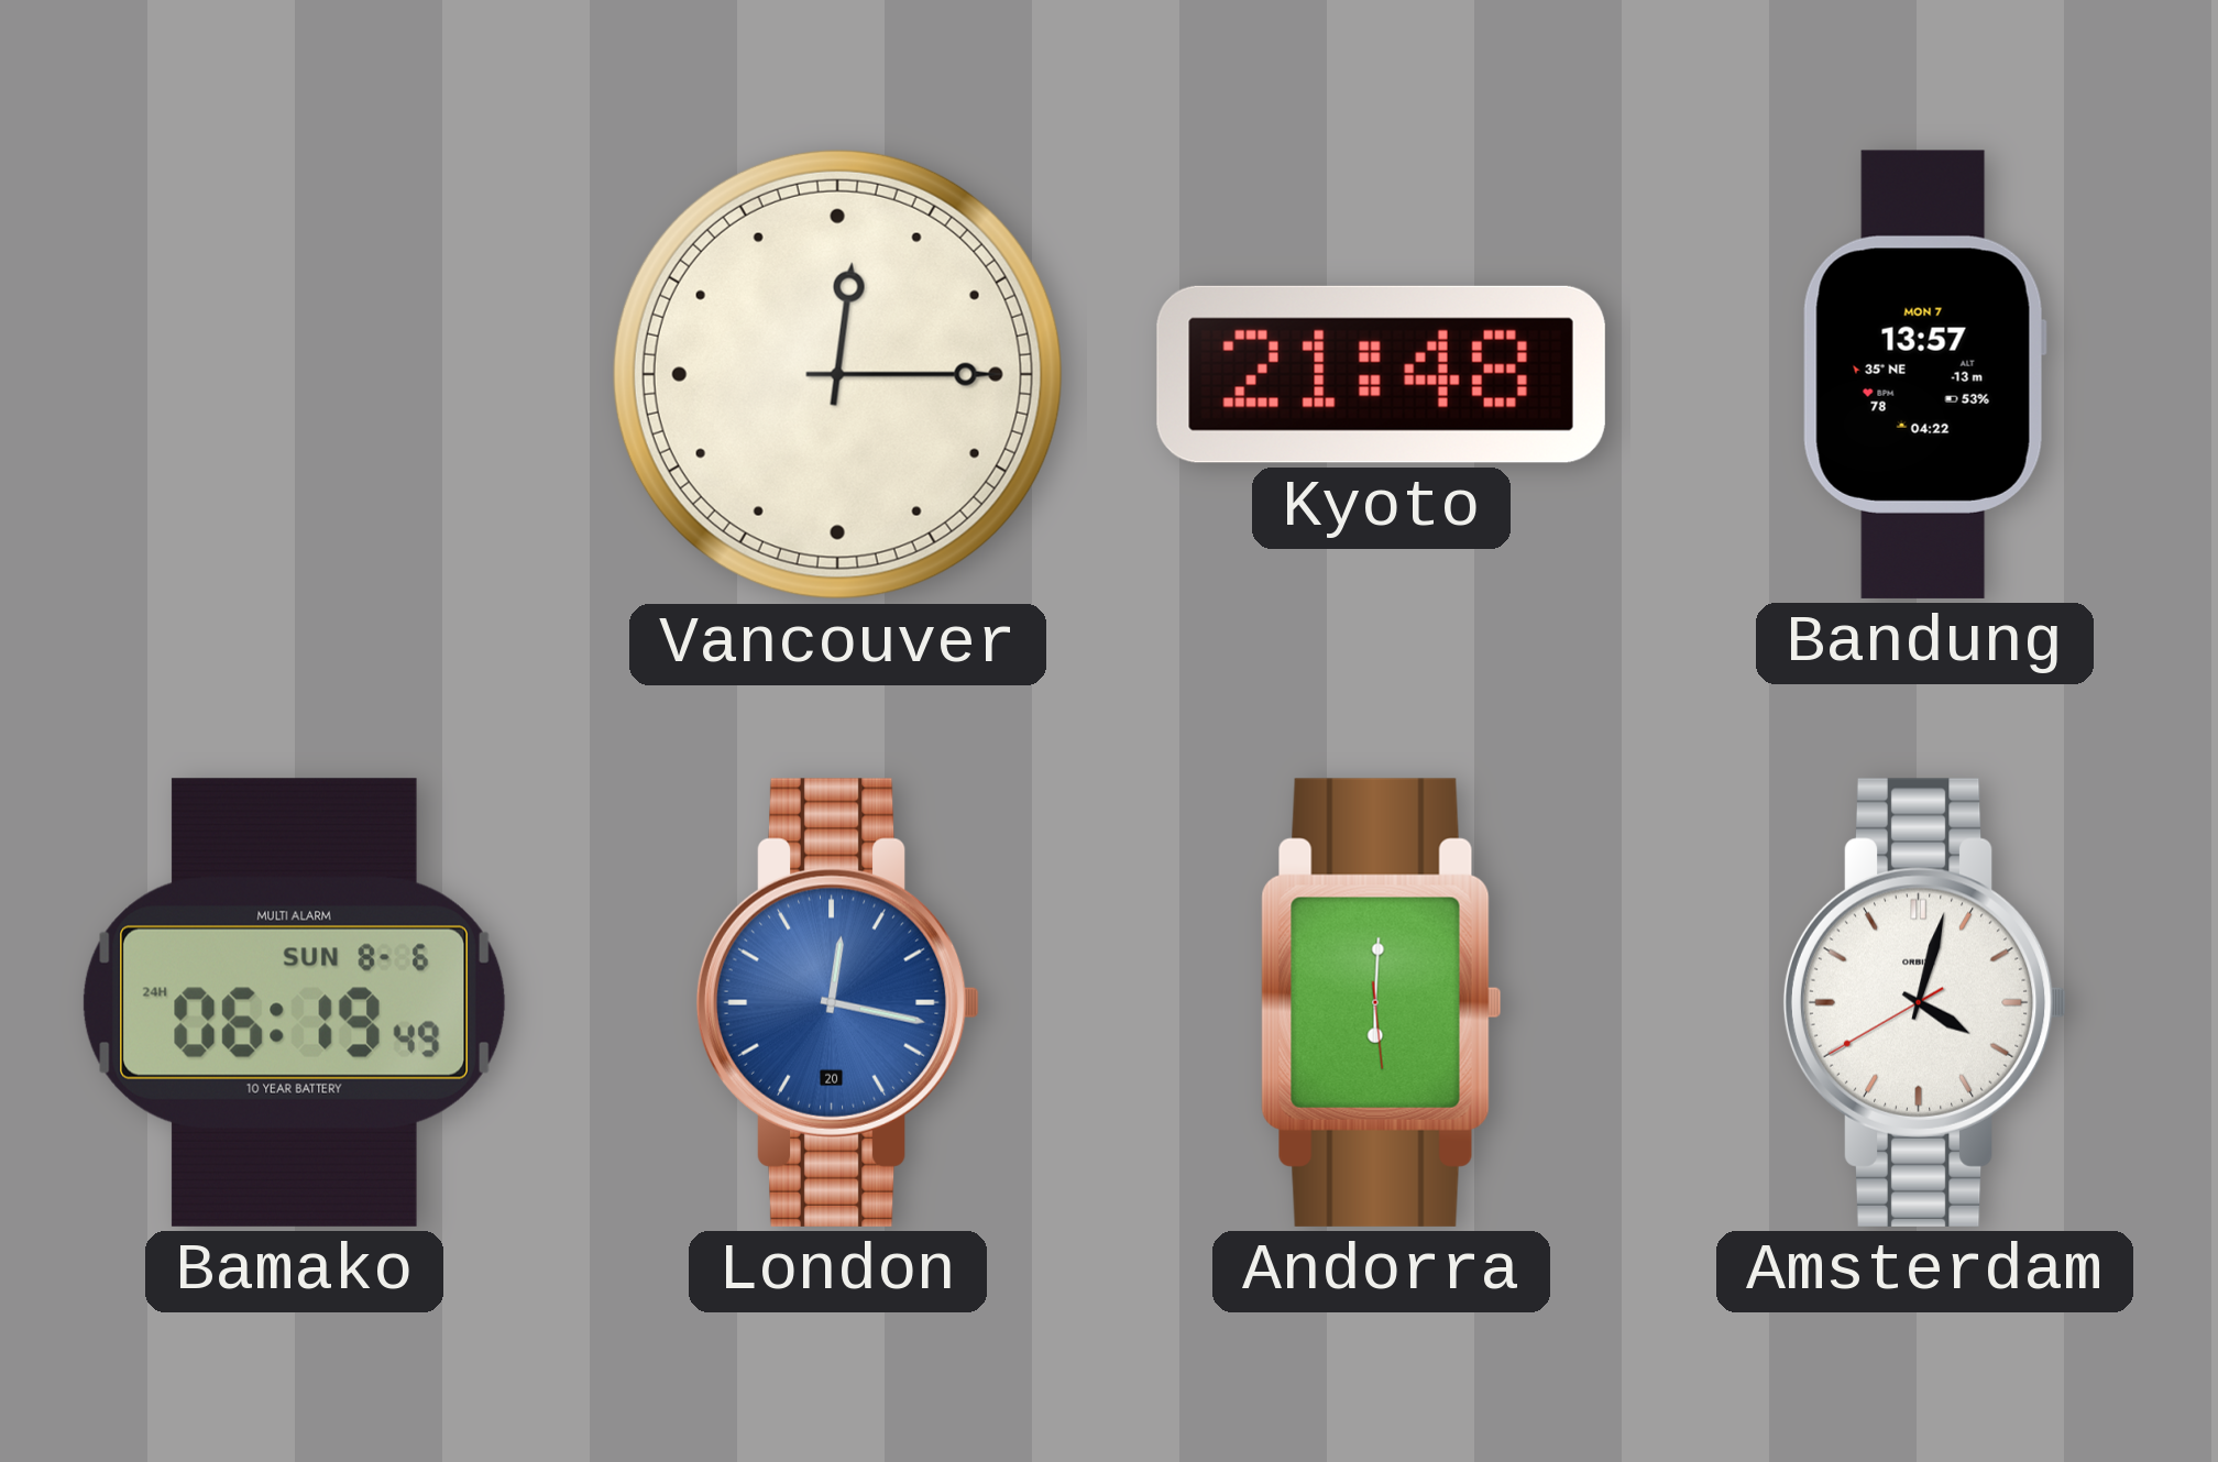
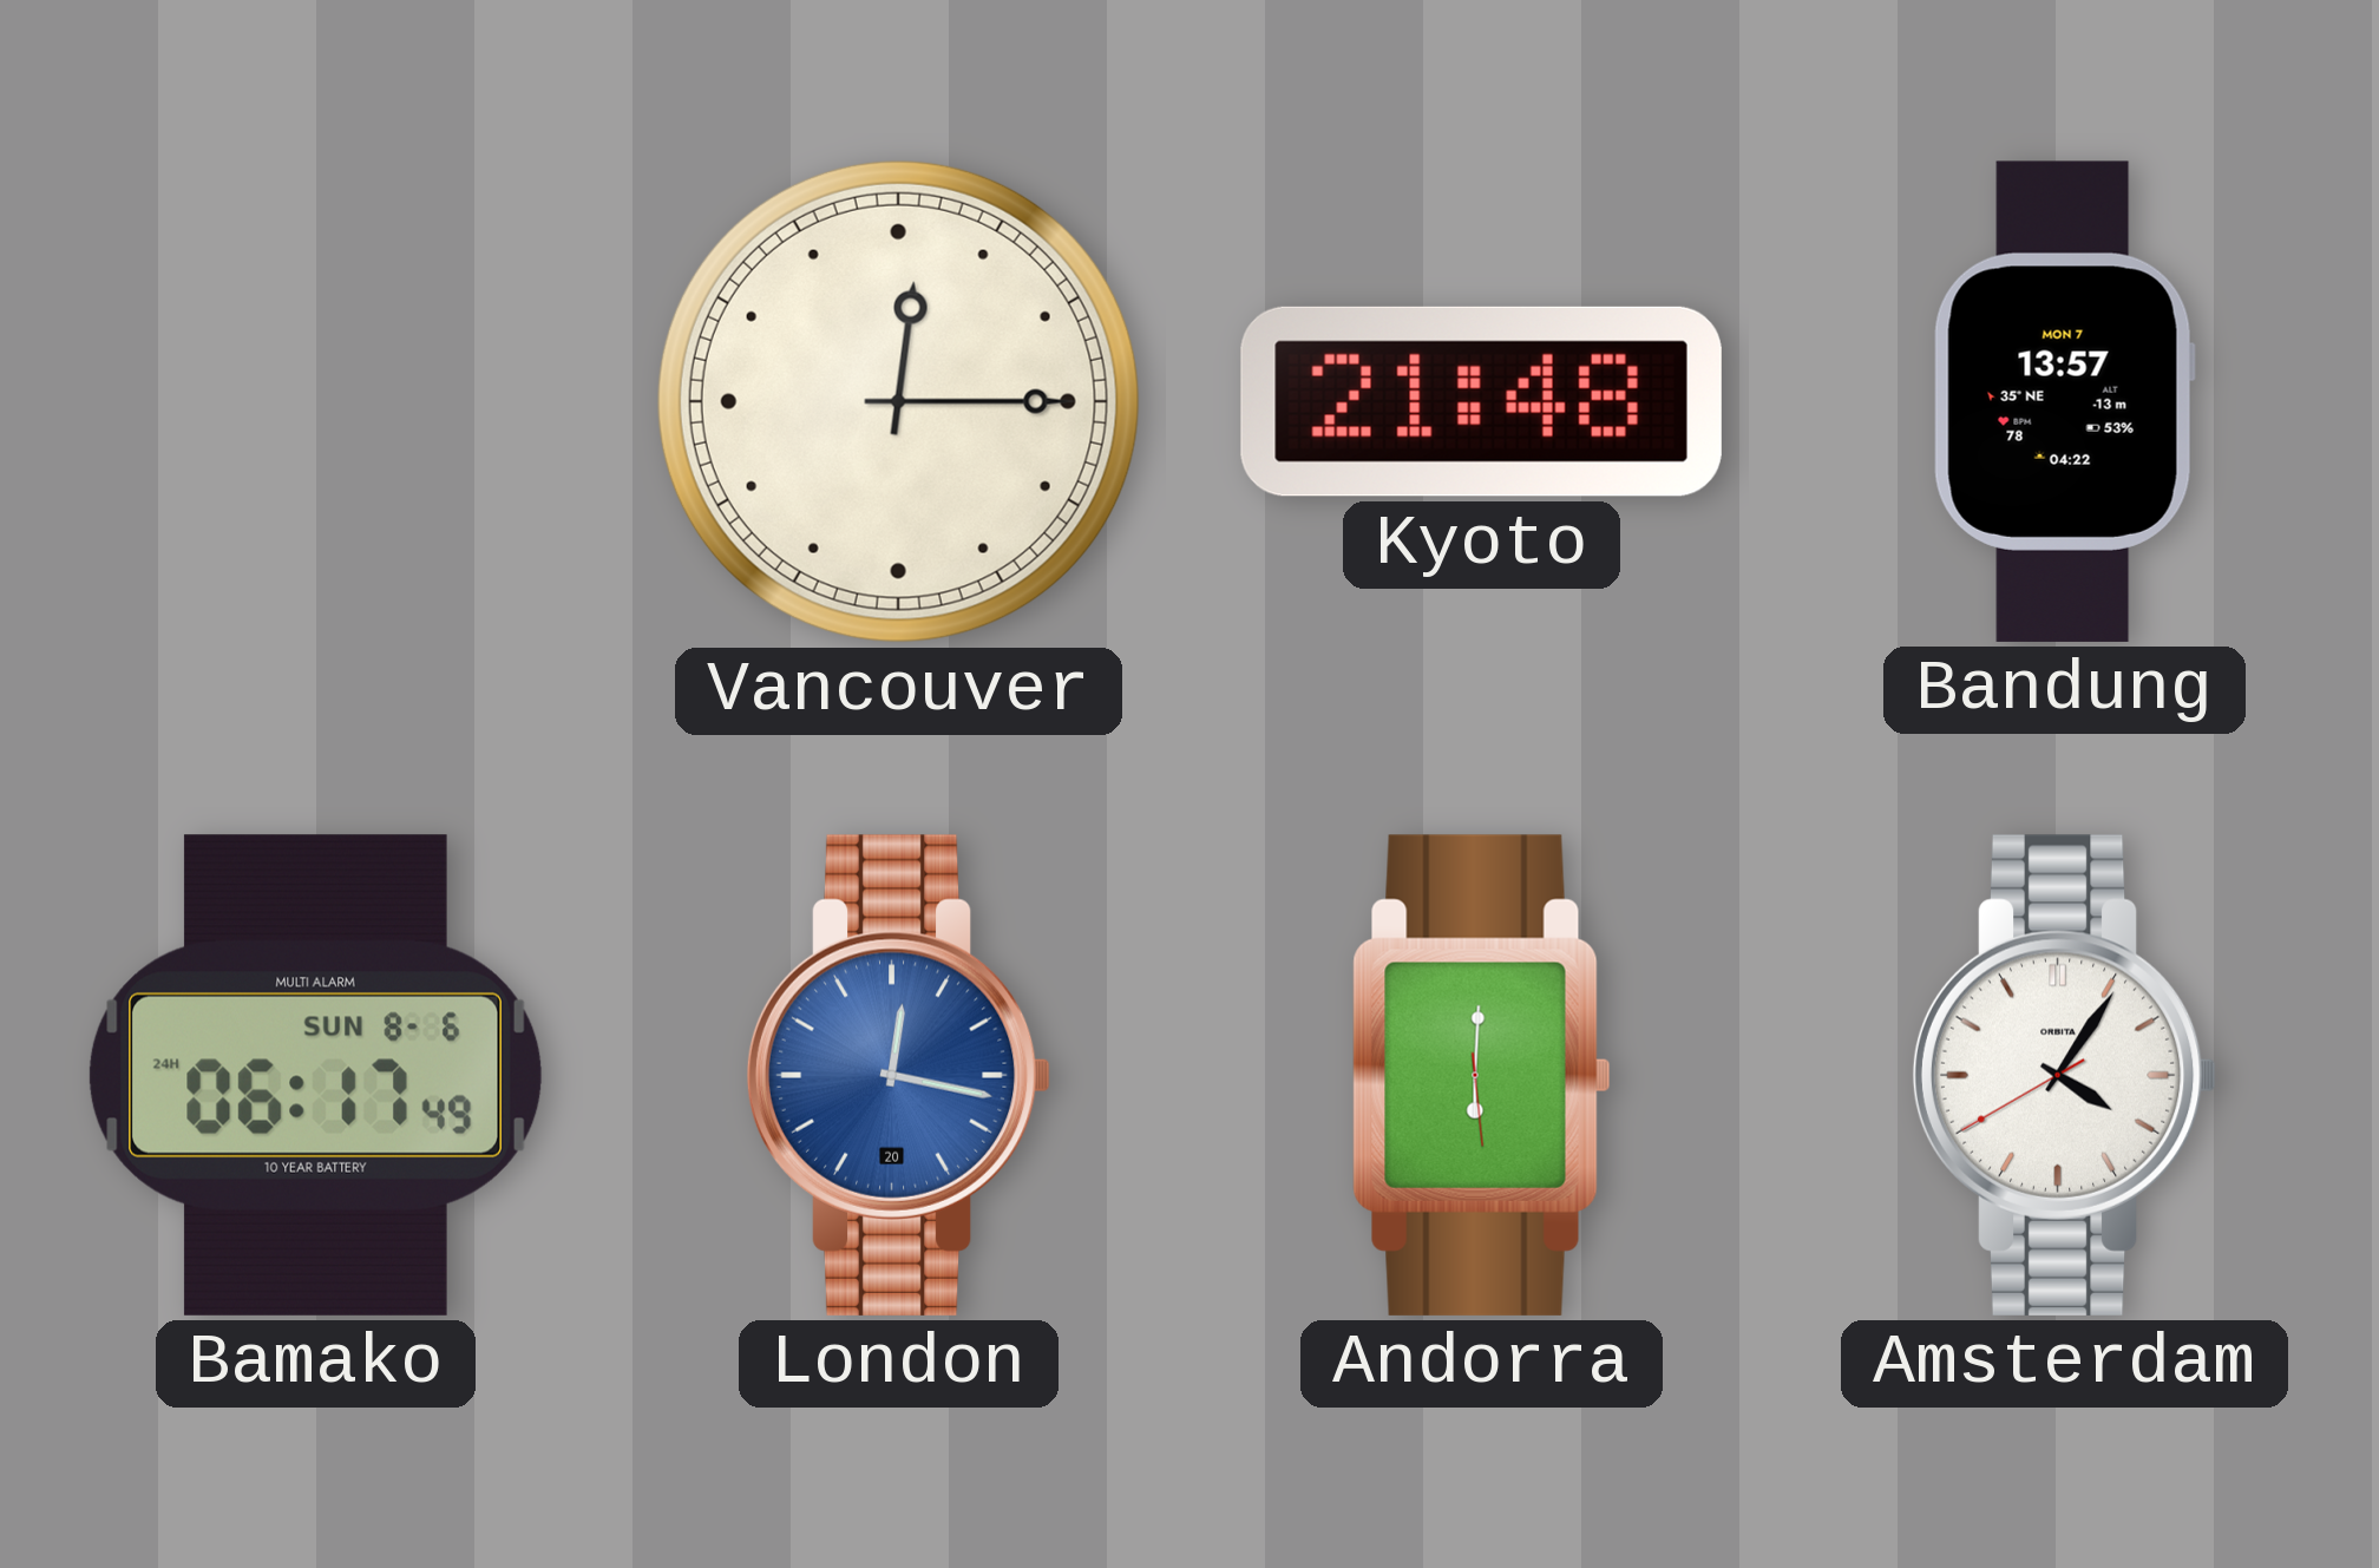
Bamako: 06:19 -> 06:17
Amsterdam: 4:02 -> 4:05
